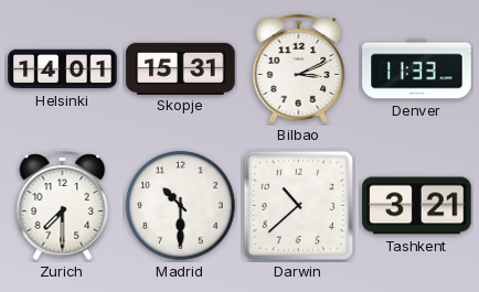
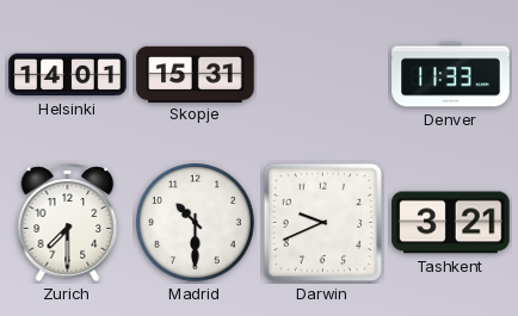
Bilbao: 3:11 -> none
Darwin: 10:38 -> 9:41
